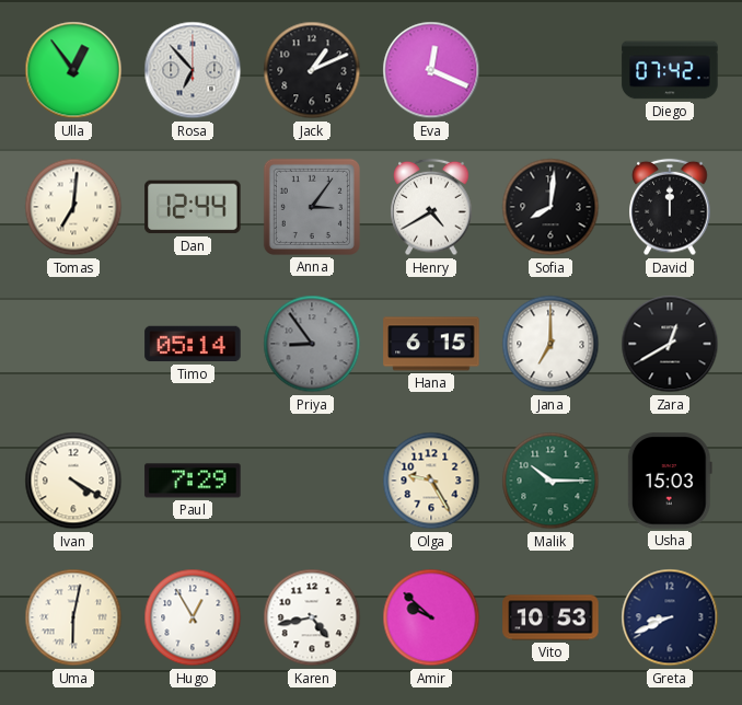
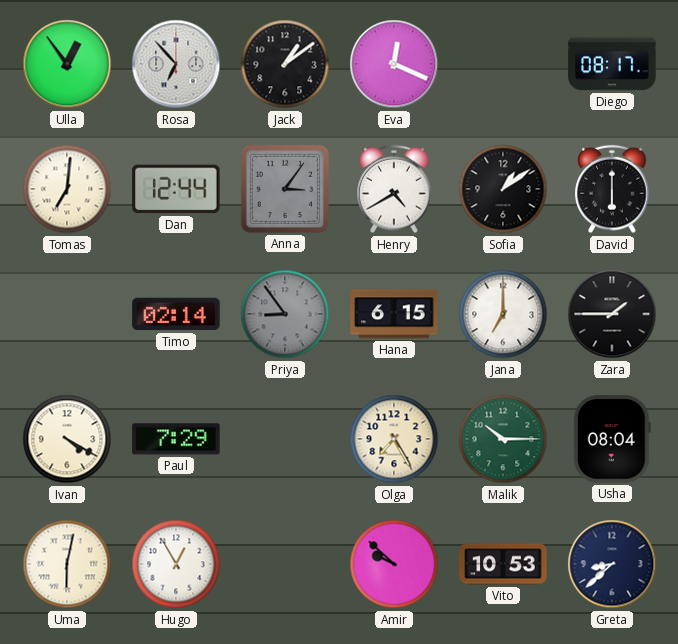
Jack: 1:11 -> 1:09
Diego: 07:42 -> 08:17
Sofia: 8:01 -> 1:09
David: 12:00 -> 6:00
Timo: 05:14 -> 02:14
Zara: 12:40 -> 1:45
Olga: 9:25 -> 7:25
Usha: 15:03 -> 08:04
Karen: 4:43 -> none
Greta: 8:41 -> 8:38
